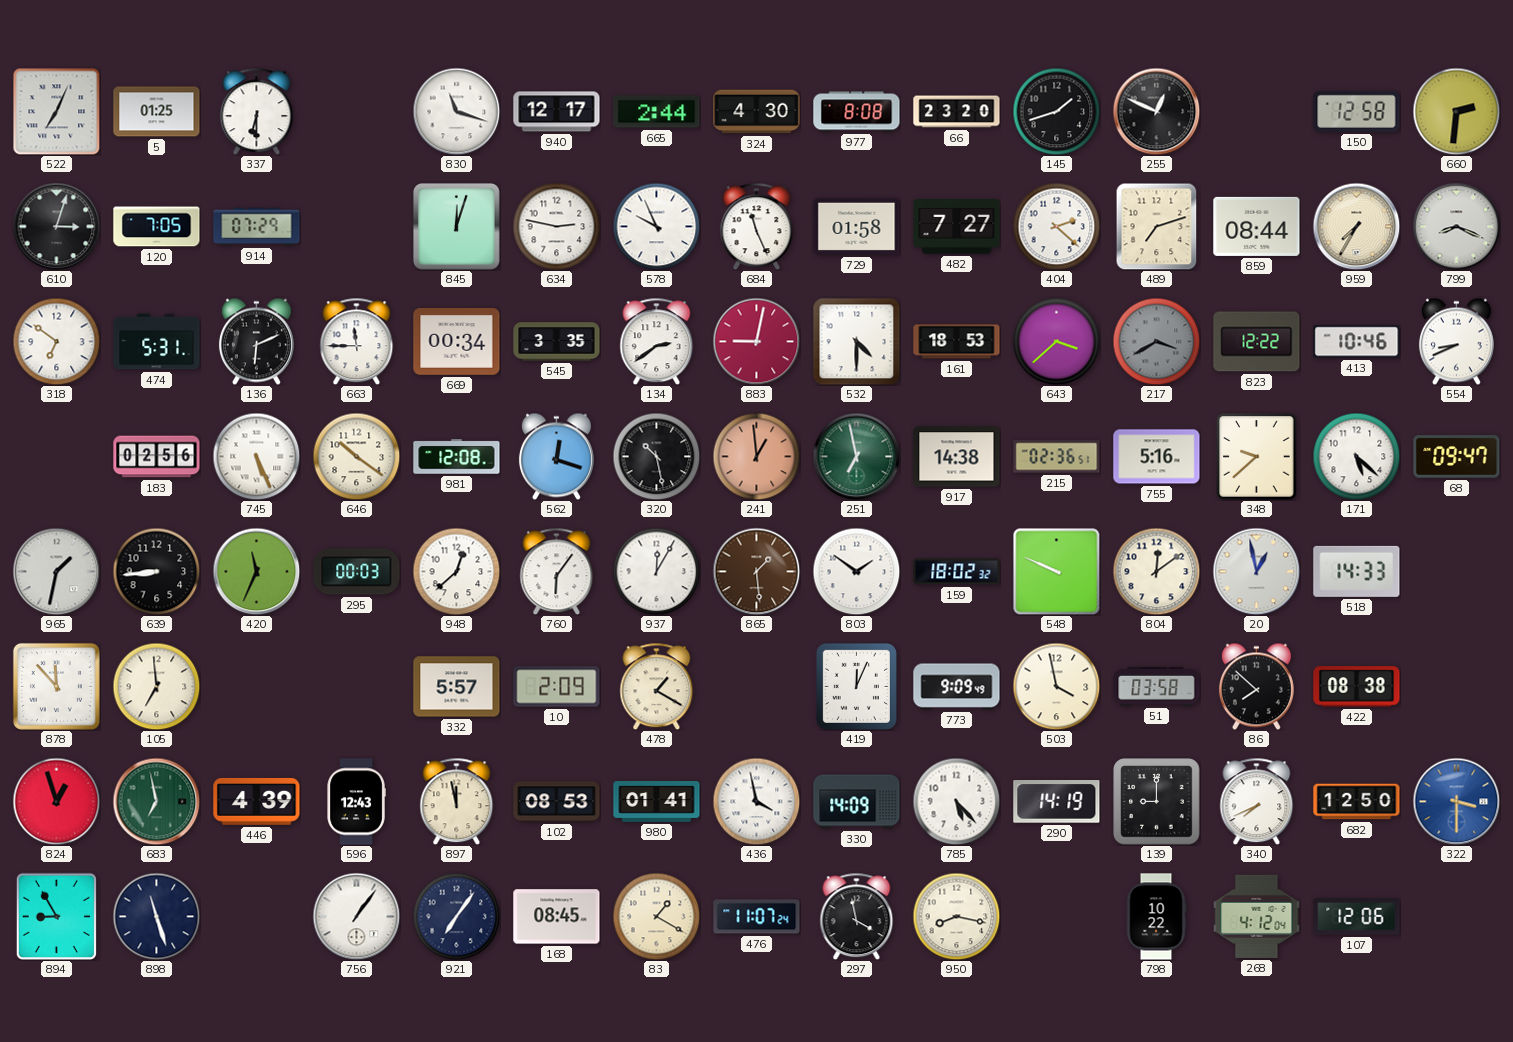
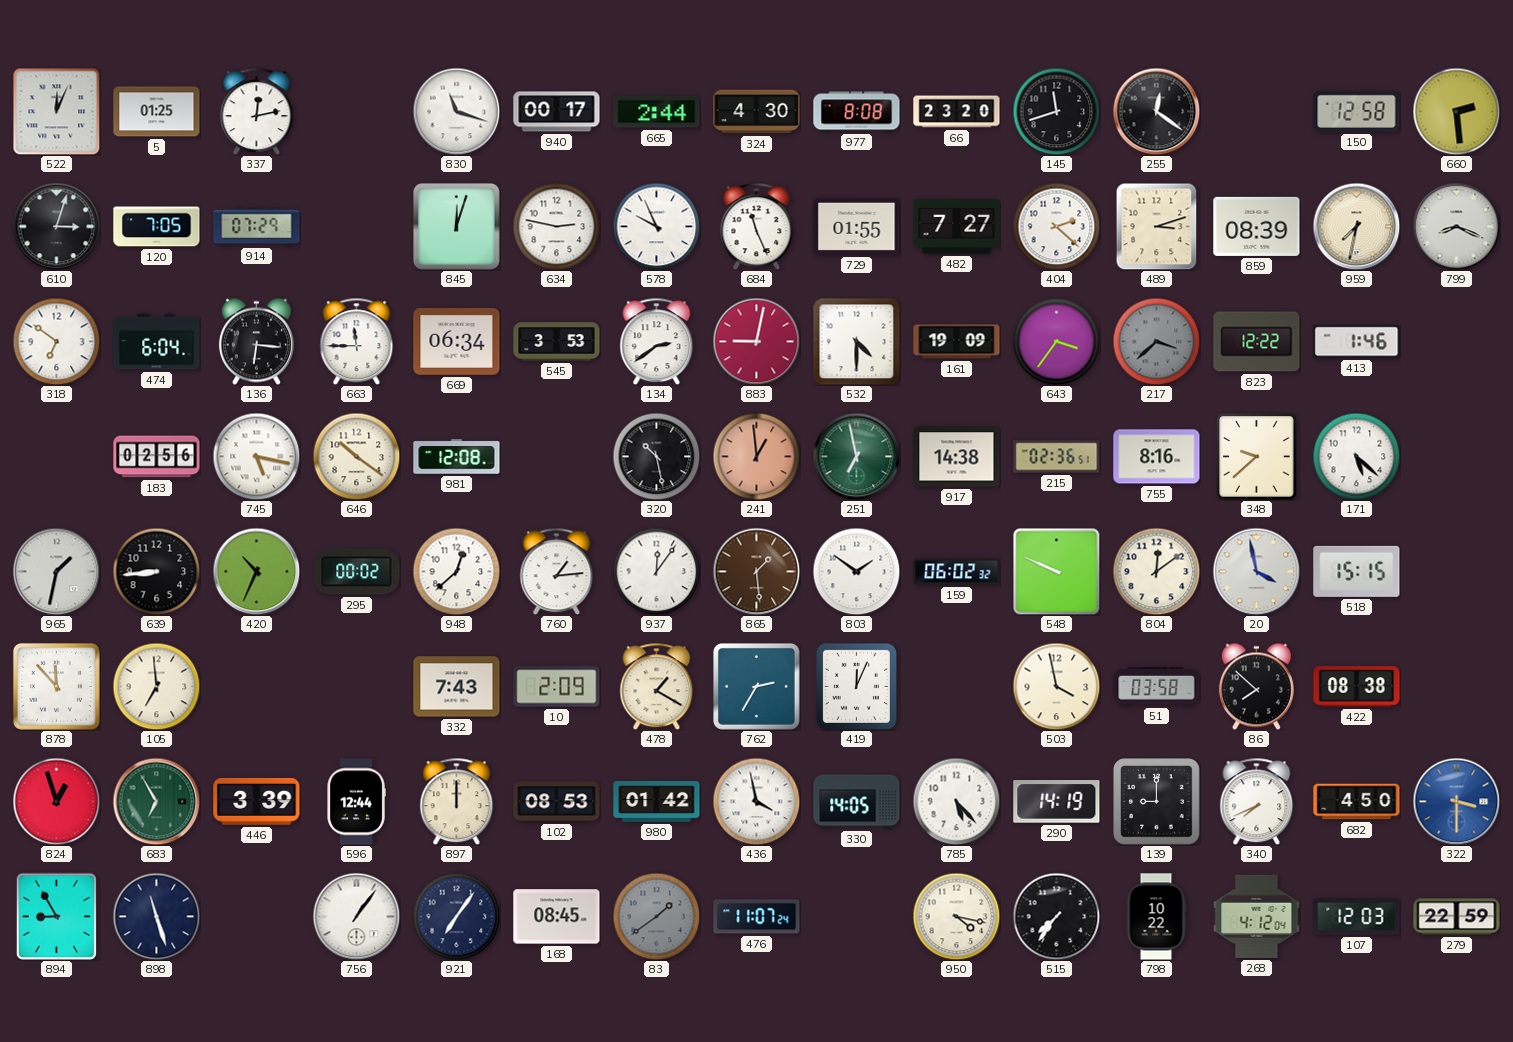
522: 7:04 -> 12:04
337: 6:30 -> 12:13
940: 12:17 -> 00:17
145: 1:42 -> 11:42
255: 12:49 -> 12:21
660: 2:31 -> 2:29
729: 01:58 -> 01:55
489: 7:12 -> 3:12
859: 08:44 -> 08:39
959: 7:35 -> 7:32
474: 5:31 -> 6:04
136: 6:11 -> 6:16
669: 00:34 -> 06:34
545: 3:35 -> 3:53
161: 18:53 -> 19:09
643: 3:38 -> 3:36
217: 3:40 -> 3:38
413: 10:46 -> 1:46
554: 8:41 -> none
745: 5:26 -> 5:17
562: 12:18 -> none
755: 5:16 -> 8:16
68: 09:47 -> none
420: 11:34 -> 10:34
295: 00:03 -> 00:02
760: 6:06 -> 1:14
937: 12:05 -> 12:06
159: 18:02 -> 06:02
20: 12:58 -> 3:58
518: 14:33 -> 15:15
332: 5:57 -> 7:43
762: none -> 2:35
773: 9:09 -> none
683: 6:58 -> 6:55
446: 4:39 -> 3:39
596: 12:43 -> 12:44
897: 11:58 -> 12:00
980: 01:41 -> 01:42
330: 14:09 -> 14:05
682: 12:50 -> 4:50
83: 1:20 -> 1:39
83 dial: cream -> grey
297: 3:58 -> none
950: 8:17 -> 4:17
515: none -> 7:36
107: 12:06 -> 12:03
279: none -> 22:59
